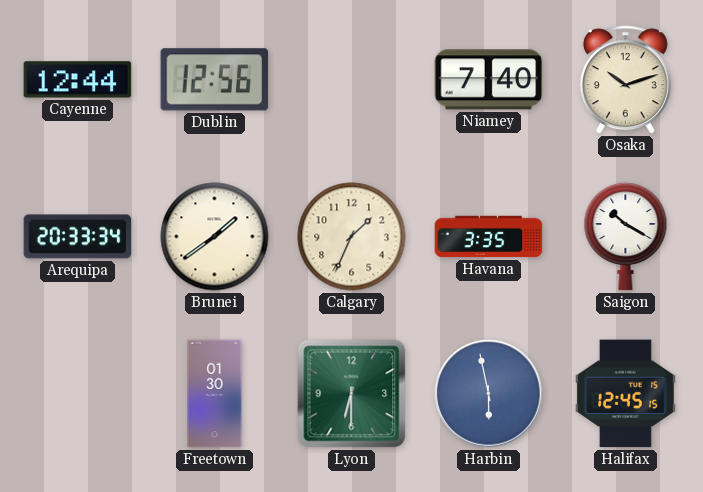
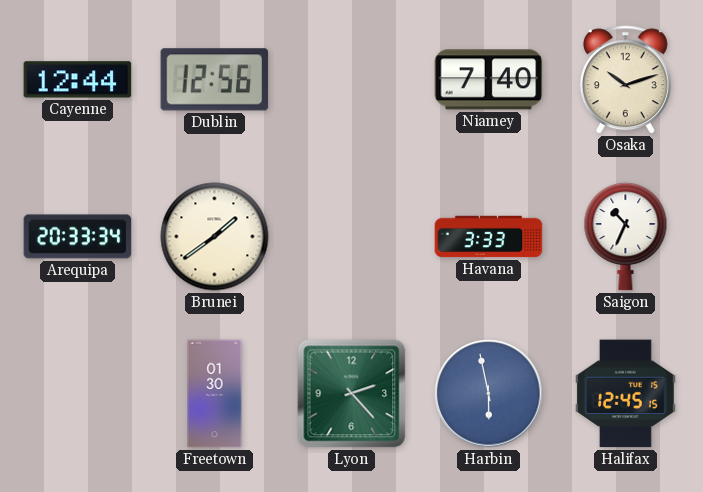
Calgary: 1:34 -> none
Havana: 3:35 -> 3:33
Saigon: 10:20 -> 10:34
Lyon: 6:30 -> 2:23
